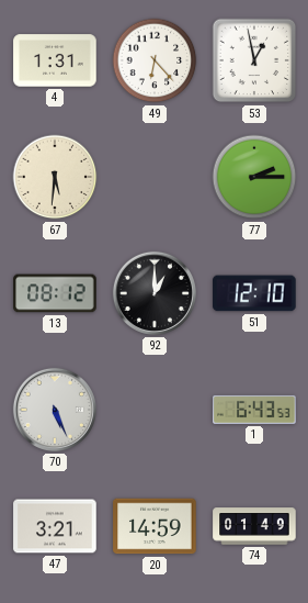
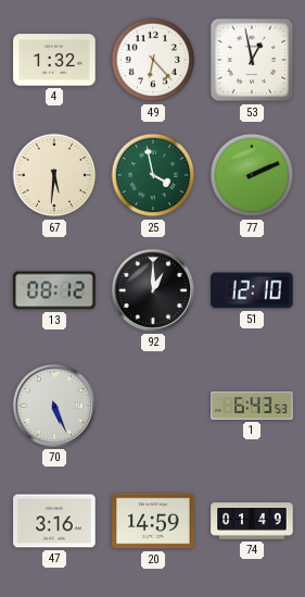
4: 1:31 -> 1:32
25: none -> 3:58
77: 2:15 -> 2:11
47: 3:21 -> 3:16
